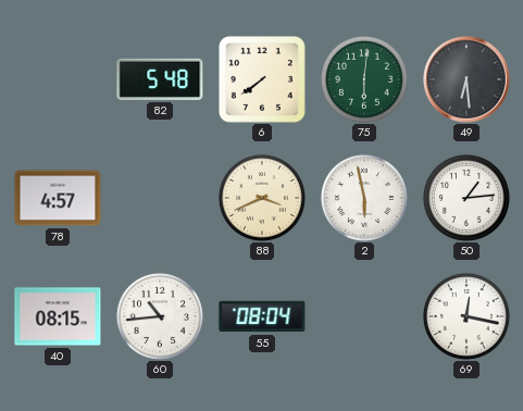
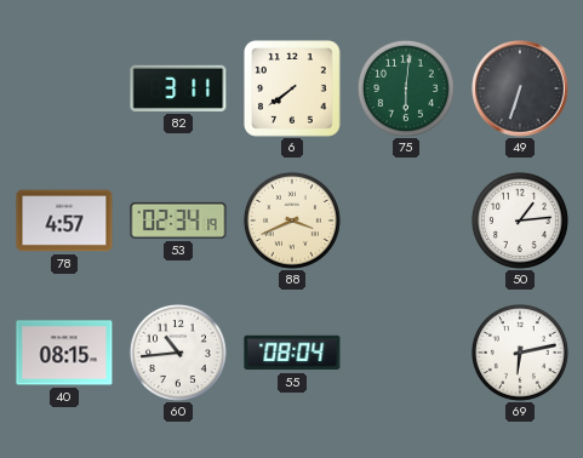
82: 5:48 -> 3:11
49: 6:29 -> 6:33
53: none -> 02:34
2: 5:58 -> none
69: 12:17 -> 6:13
